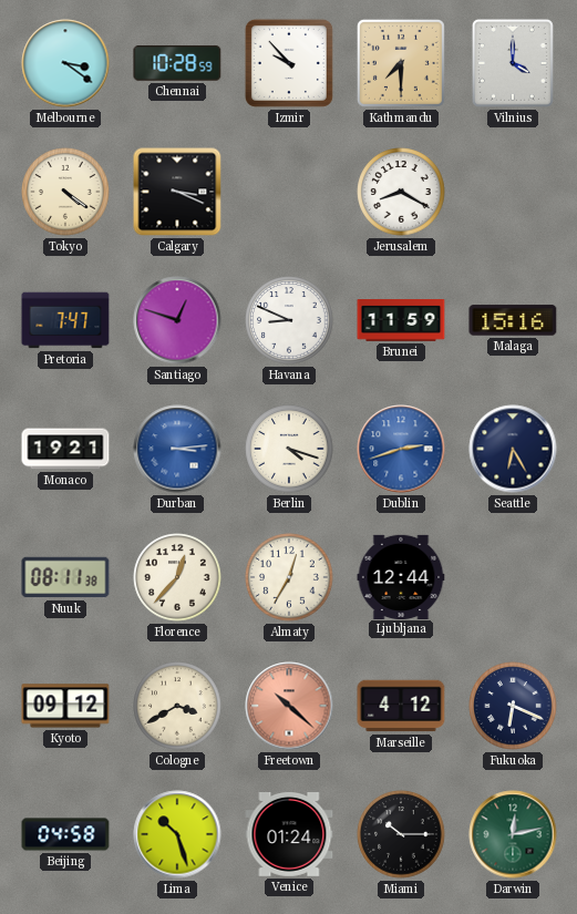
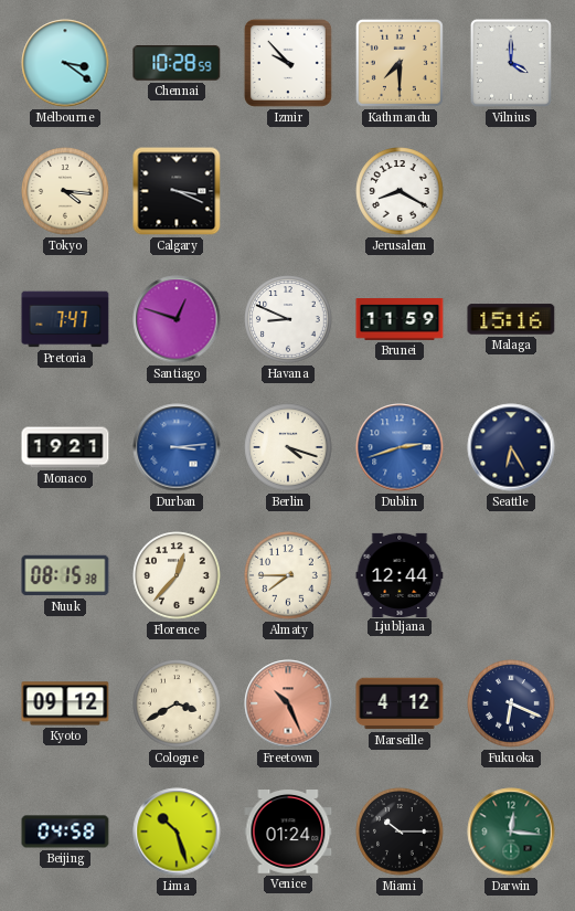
Tokyo: 4:21 -> 4:16
Nuuk: 08:11 -> 08:15
Almaty: 12:35 -> 7:45
Freetown: 10:22 -> 10:26
Darwin: 12:13 -> 12:16
